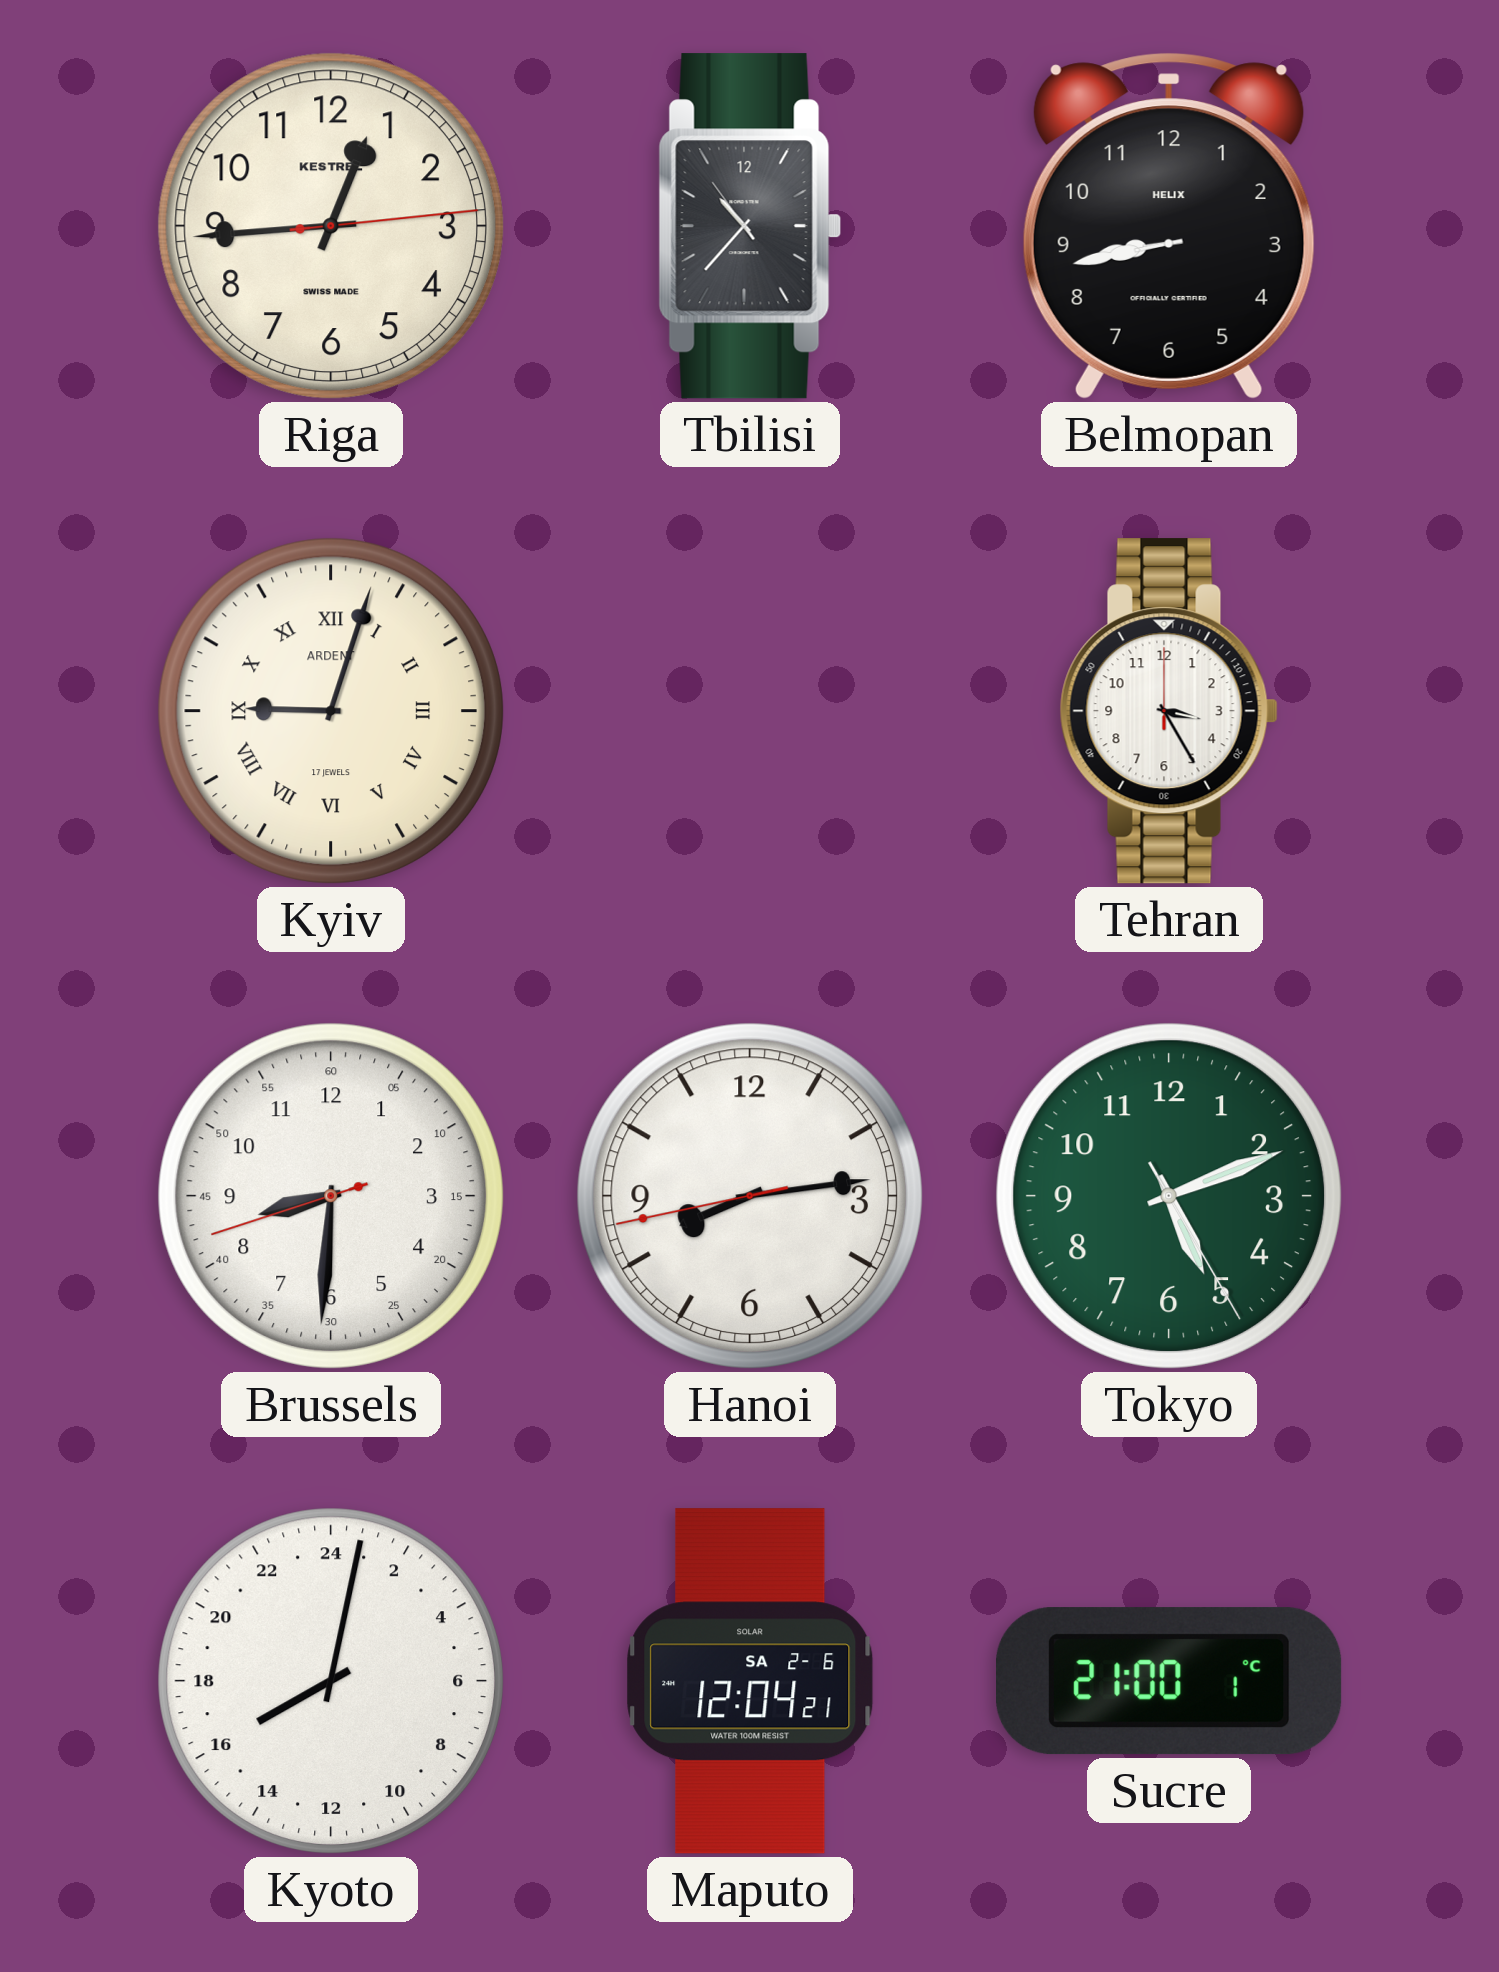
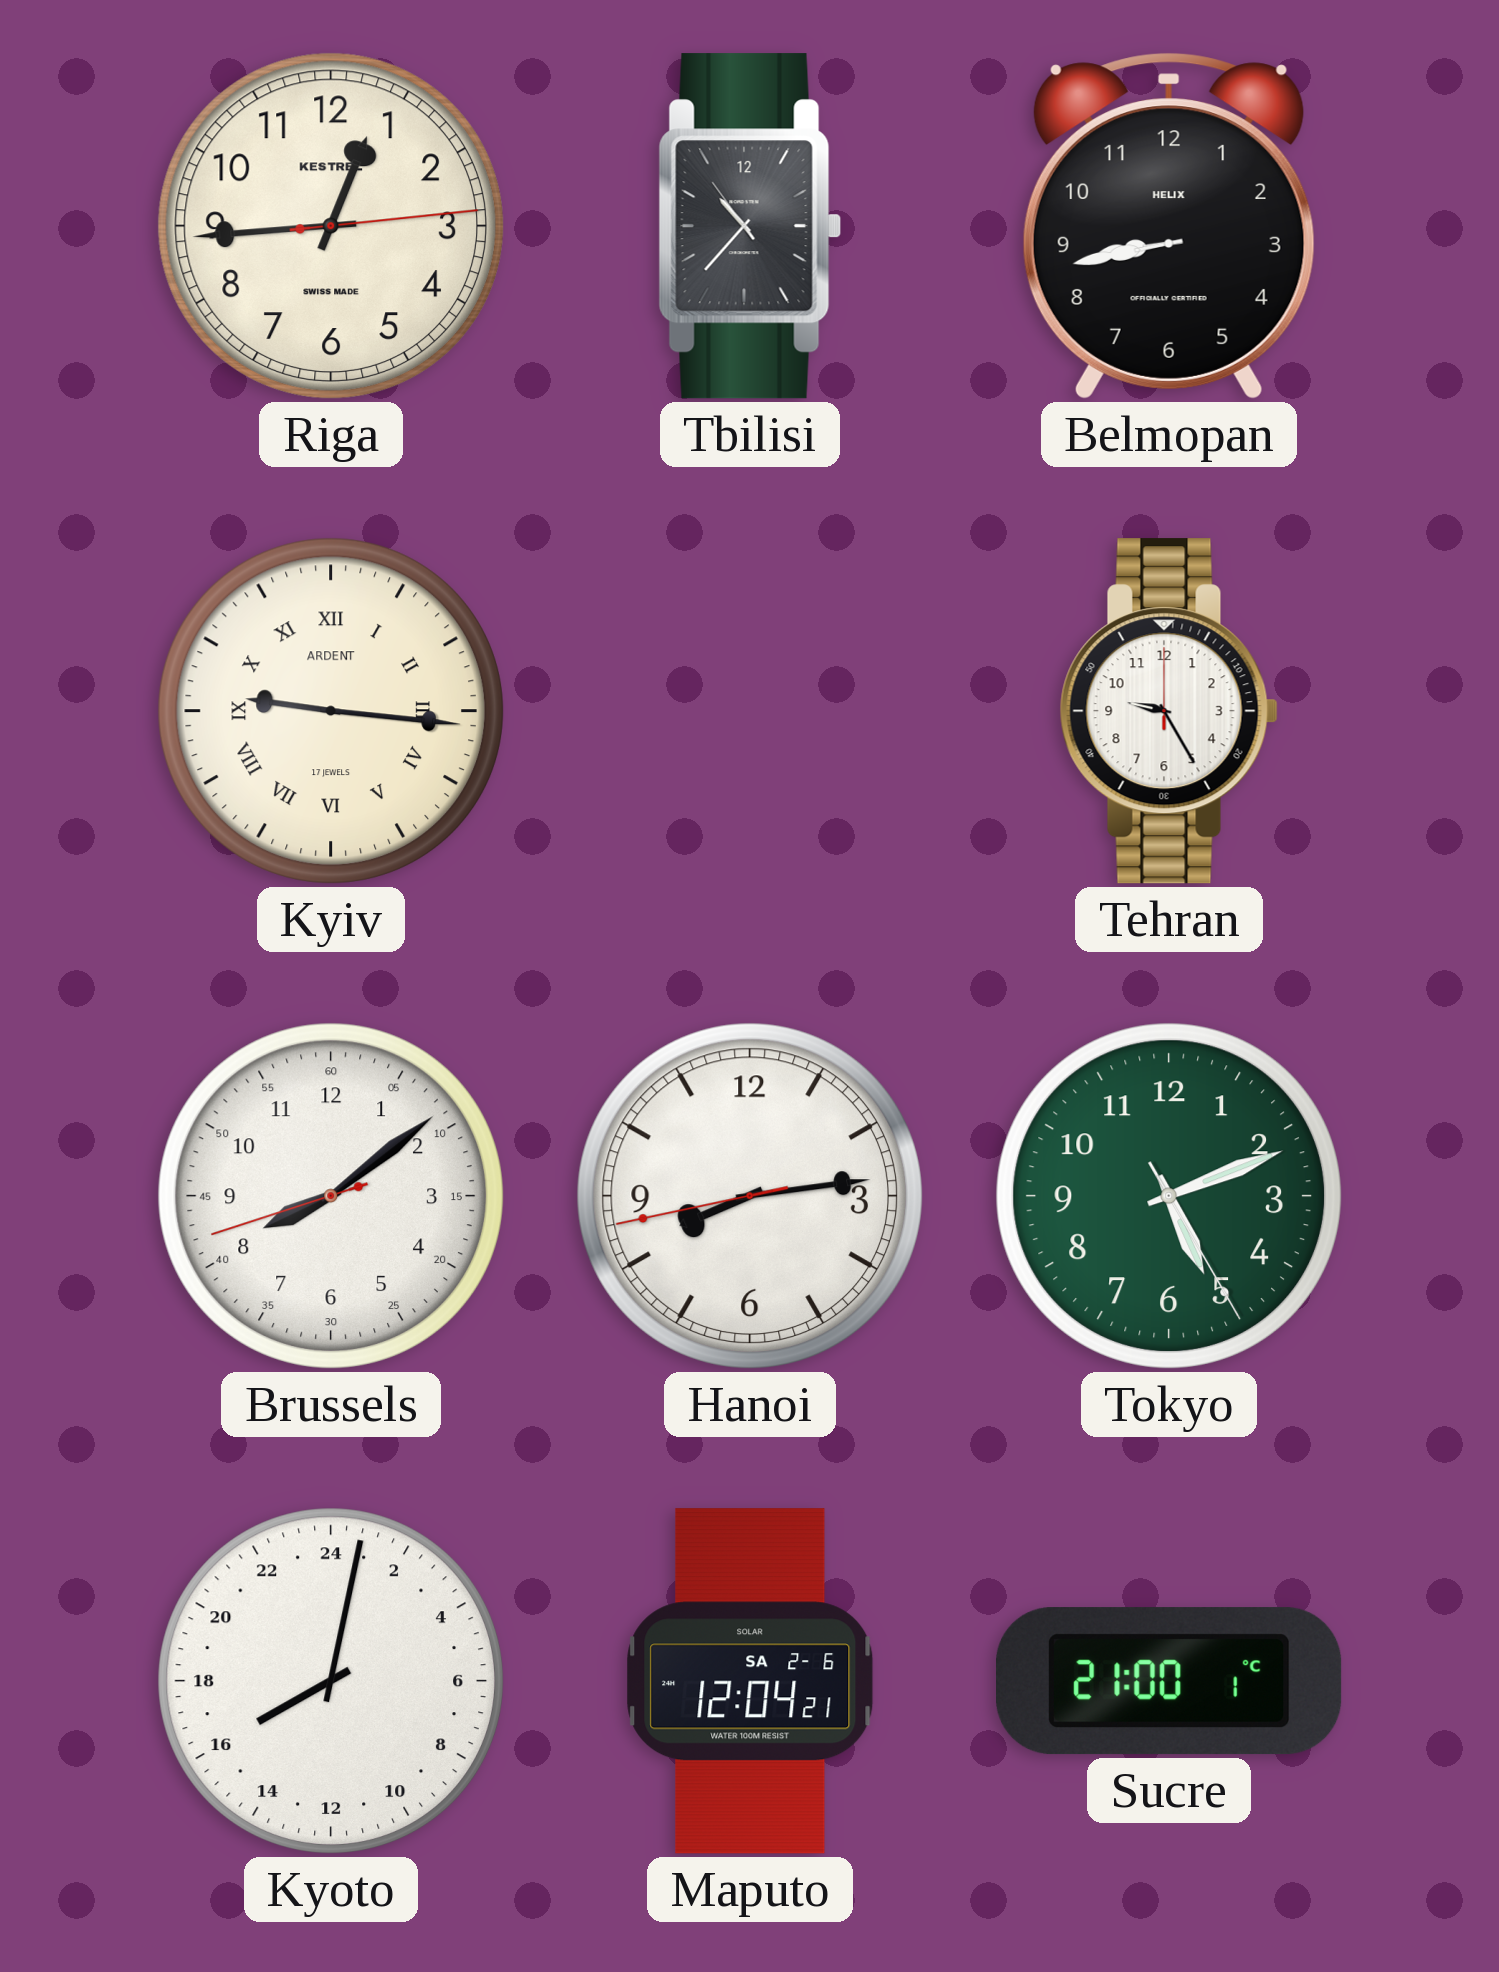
Kyiv: 9:03 -> 9:16
Tehran: 3:25 -> 9:25
Brussels: 8:30 -> 8:08
